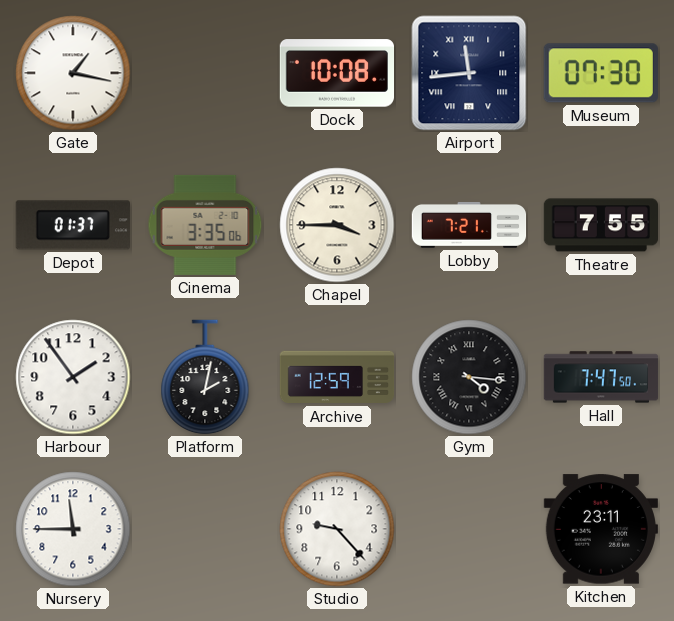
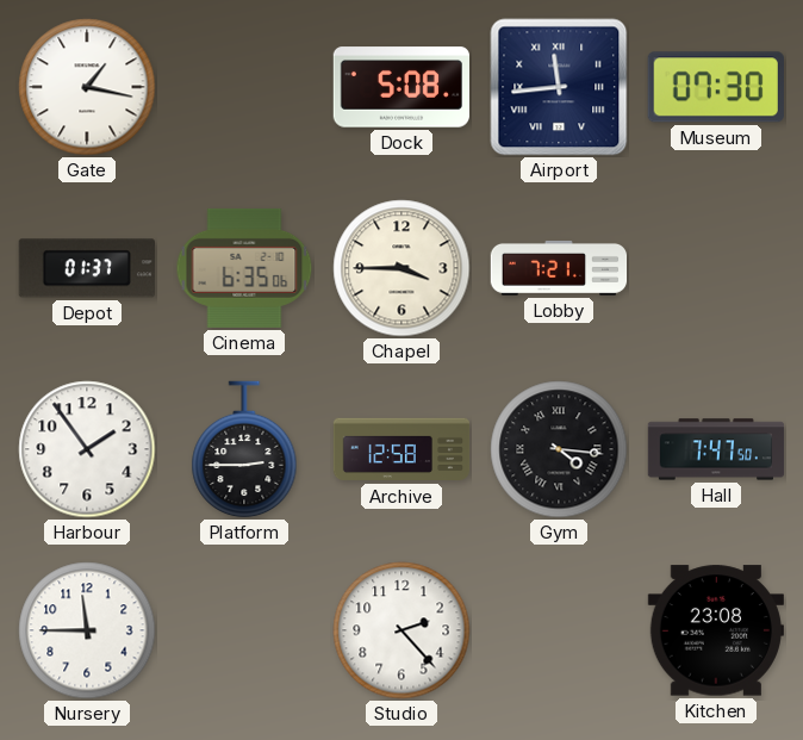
Dock: 10:08 -> 5:08
Cinema: 3:35 -> 6:35
Theatre: 7:55 -> none
Platform: 2:02 -> 2:45
Archive: 12:59 -> 12:58
Studio: 9:23 -> 2:23
Kitchen: 23:11 -> 23:08
